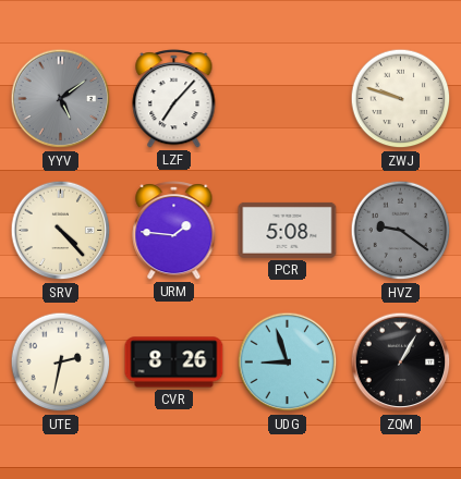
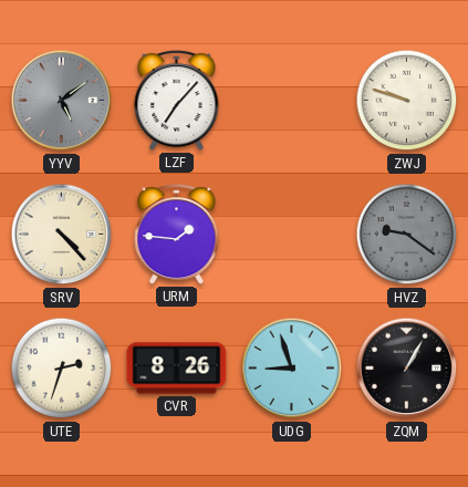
PCR: 5:08 -> none
UTE: 2:32 -> 2:33
